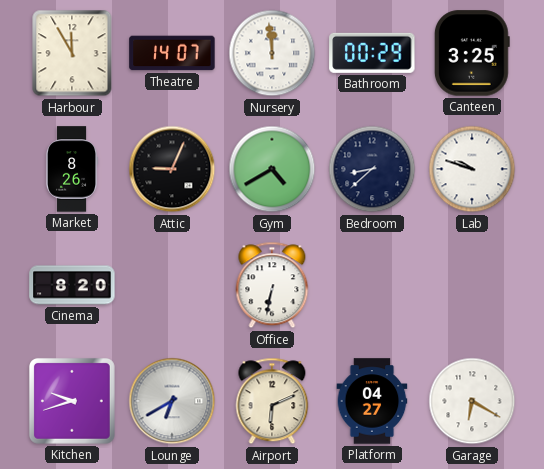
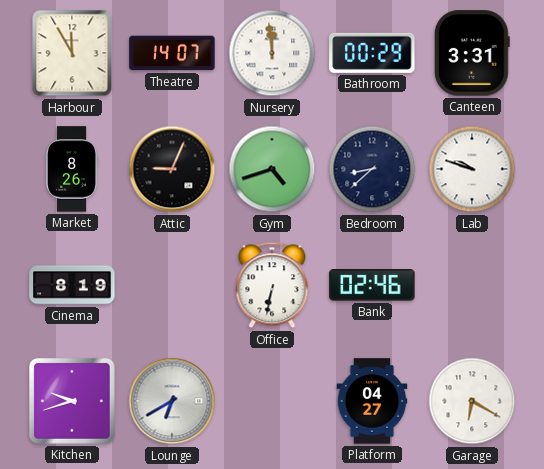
Canteen: 3:25 -> 3:31
Gym: 4:40 -> 4:42
Cinema: 8:20 -> 8:19
Bank: none -> 02:46
Airport: 6:11 -> none
